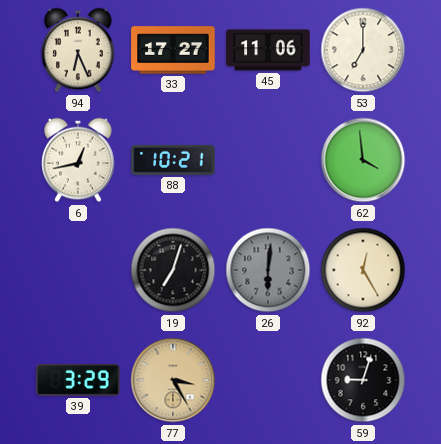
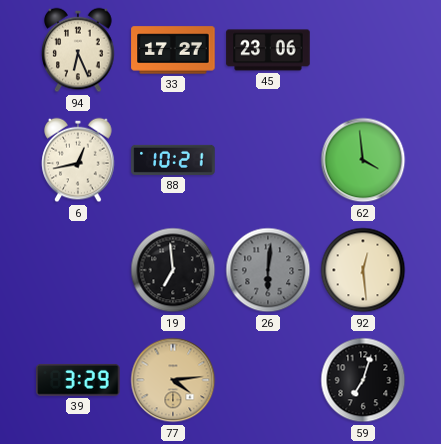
45: 11:06 -> 23:06
53: 7:00 -> none
19: 7:03 -> 6:59
92: 12:25 -> 12:29
77: 3:25 -> 4:14
59: 9:03 -> 7:03
